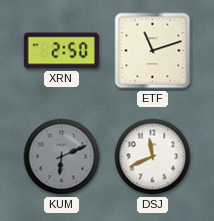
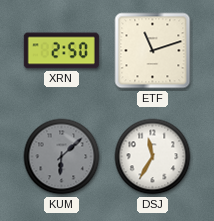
KUM: 6:11 -> 6:08
DSJ: 11:41 -> 11:35
